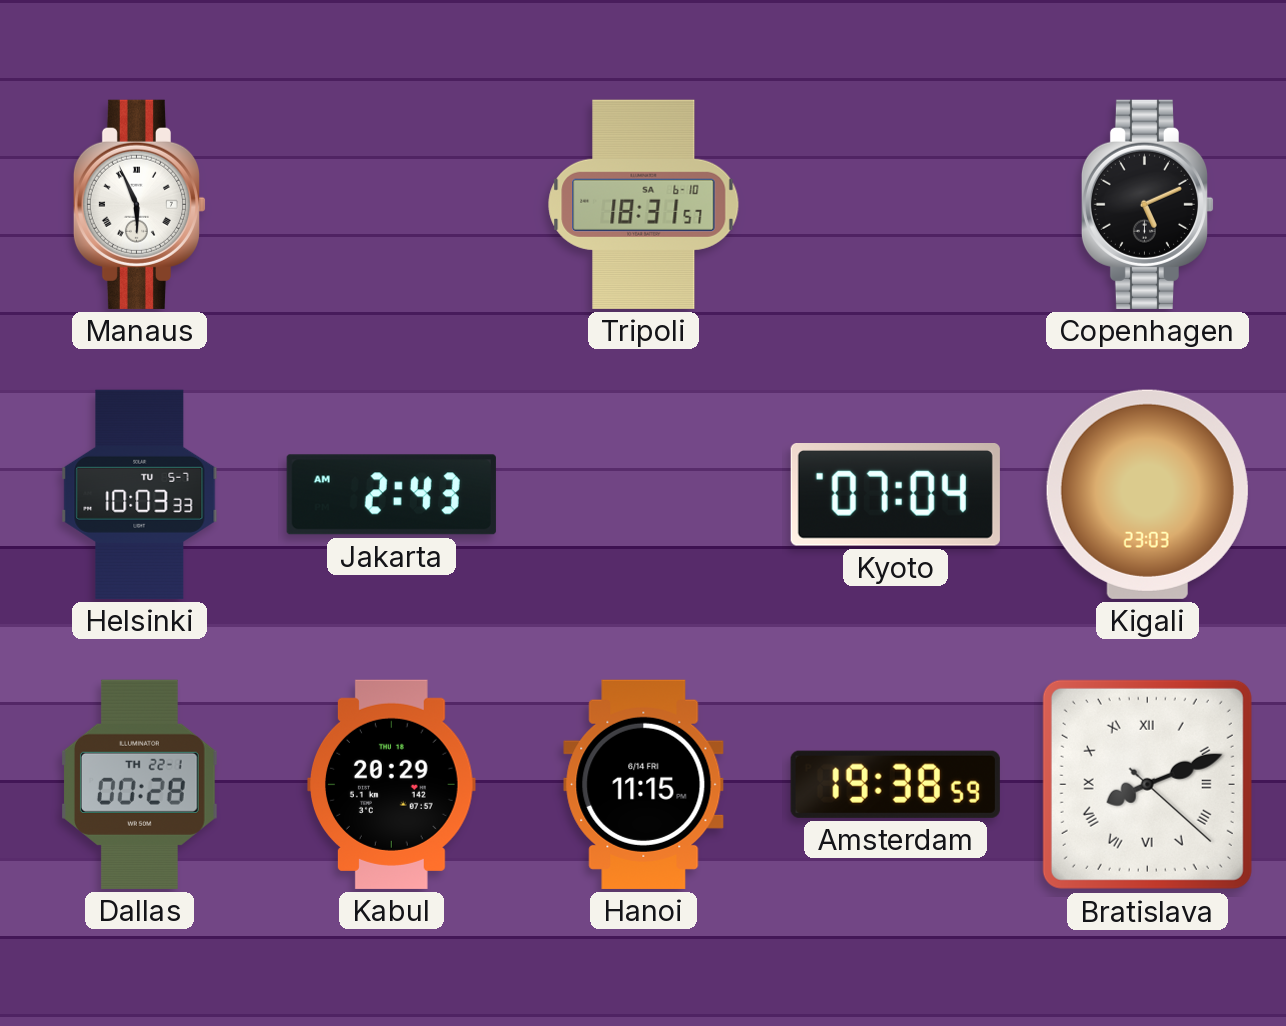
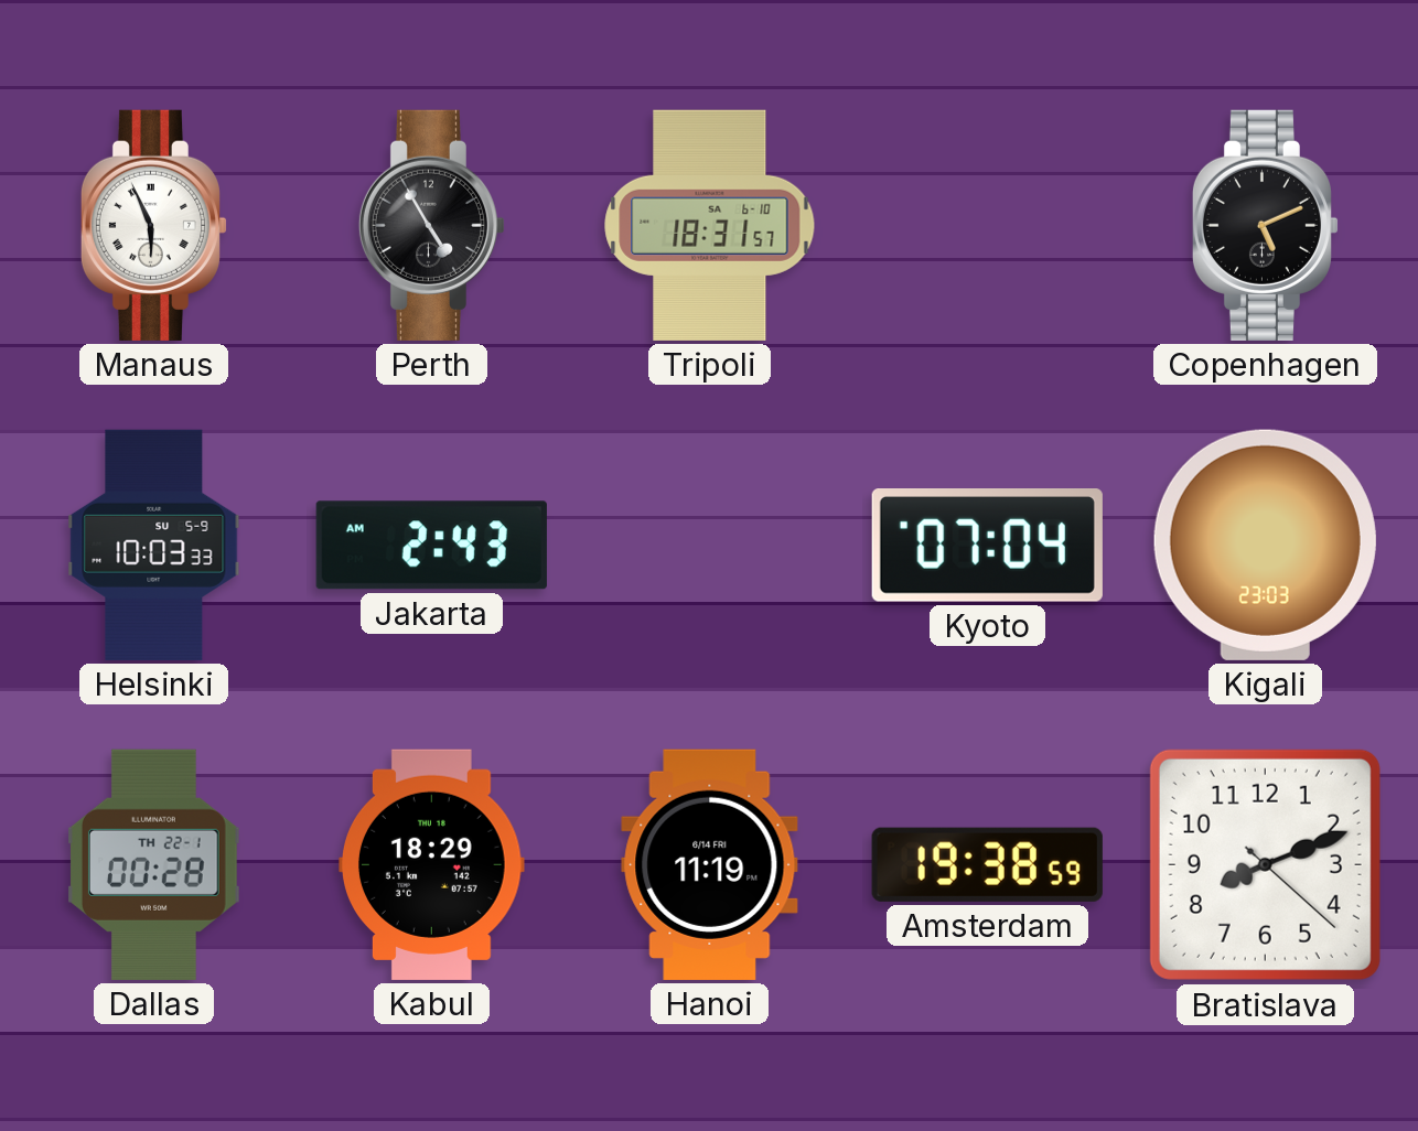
Perth: none -> 4:55
Helsinki date: TU 5-7 -> SU 5-9
Kabul: 20:29 -> 18:29
Hanoi: 11:15 -> 11:19
Bratislava numerals: Roman -> Arabic
